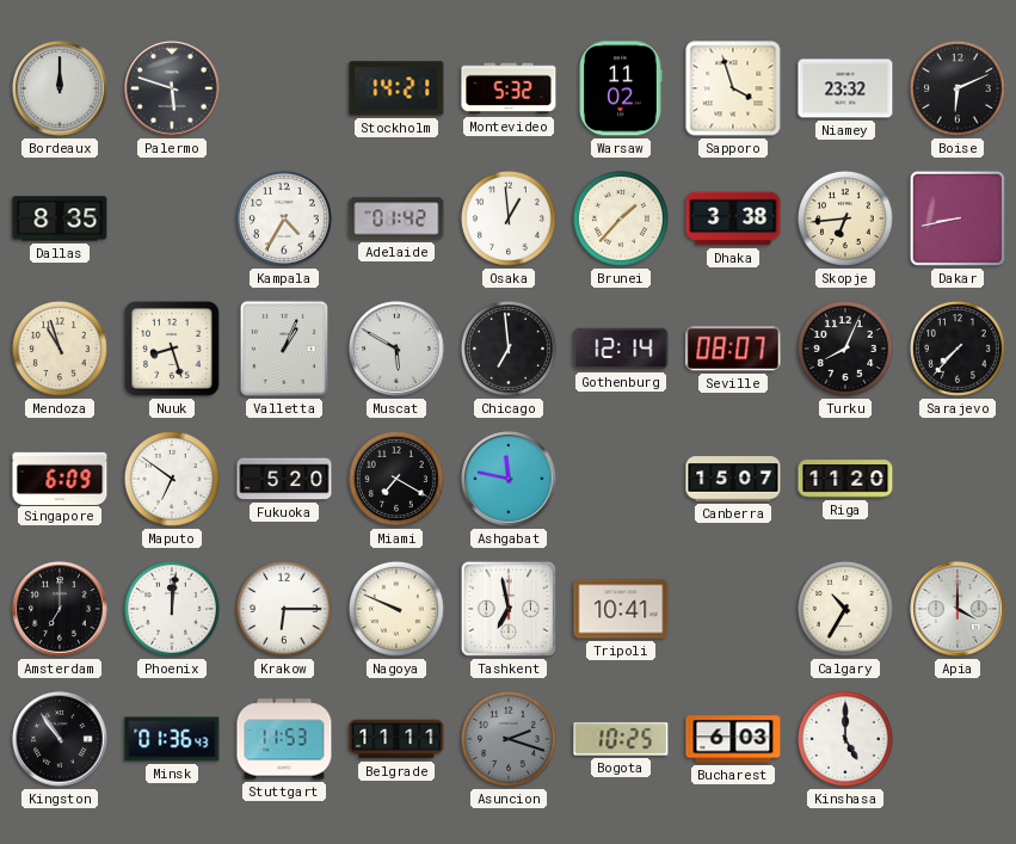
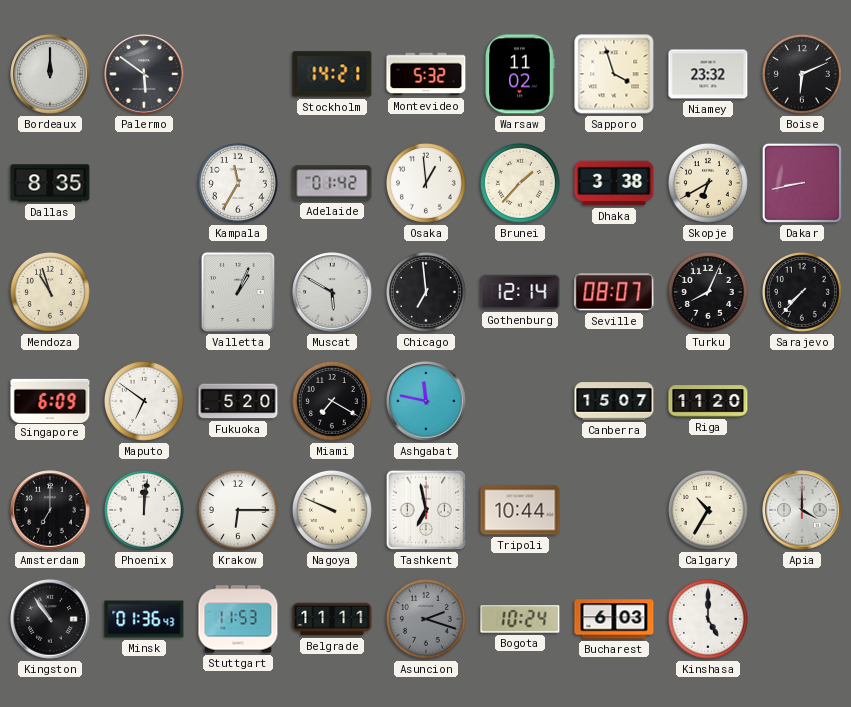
Palermo: 5:48 -> 5:51
Kampala: 4:35 -> 11:35
Skopje: 6:44 -> 6:40
Nuuk: 8:27 -> none
Tripoli: 10:41 -> 10:44
Bogota: 10:25 -> 10:24
